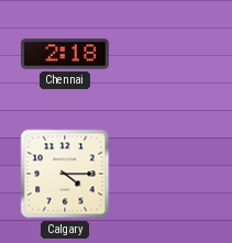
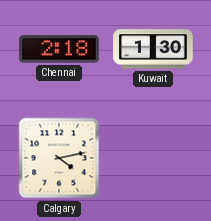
Kuwait: none -> 1:30
Calgary: 4:15 -> 4:13
